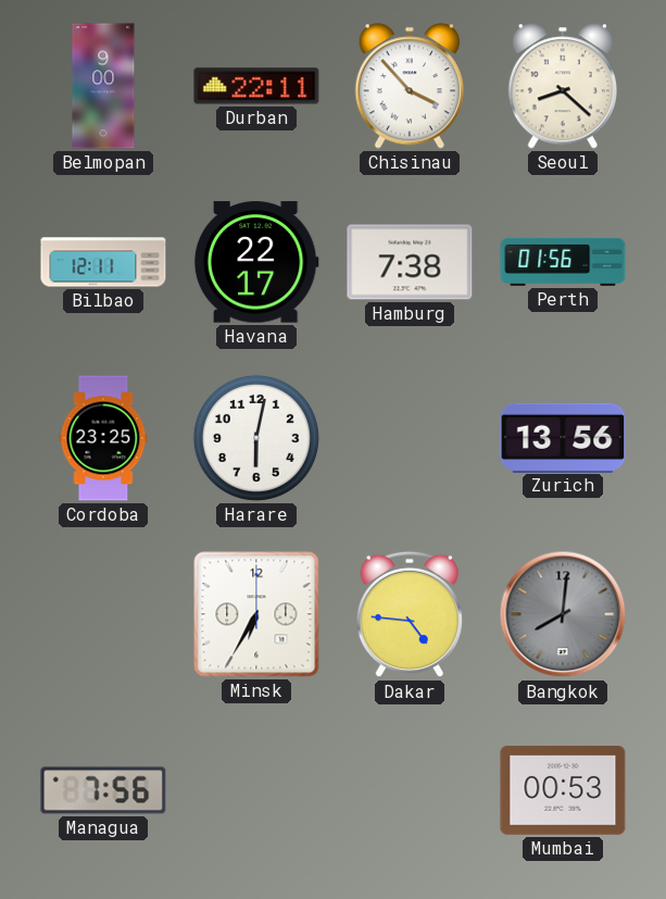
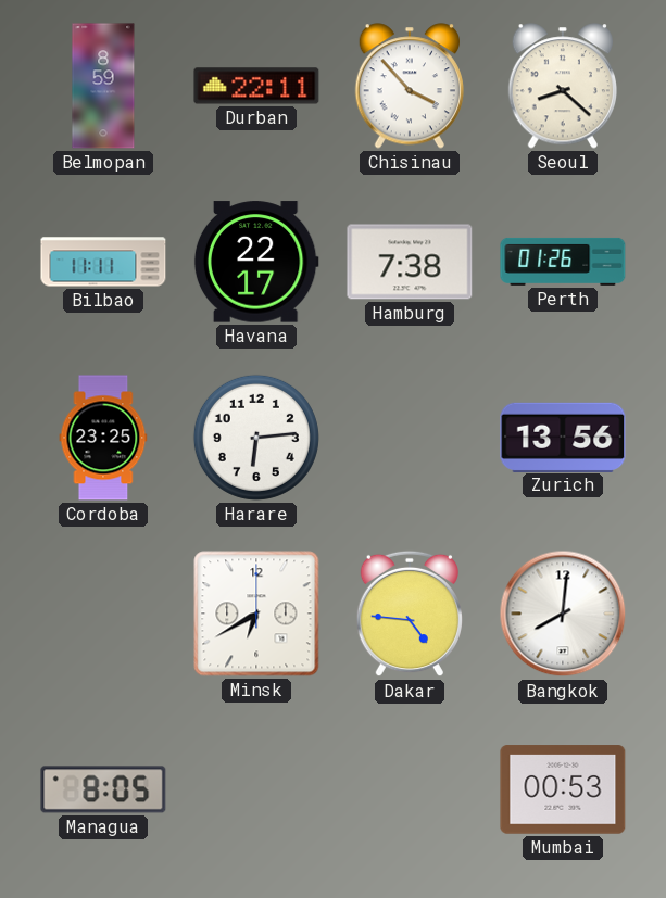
Belmopan: 9:00 -> 8:59
Bilbao: 12:11 -> 11:11
Perth: 01:56 -> 01:26
Harare: 6:02 -> 6:14
Minsk: 6:35 -> 6:40
Bangkok dial: grey -> white
Managua: 7:56 -> 8:05
